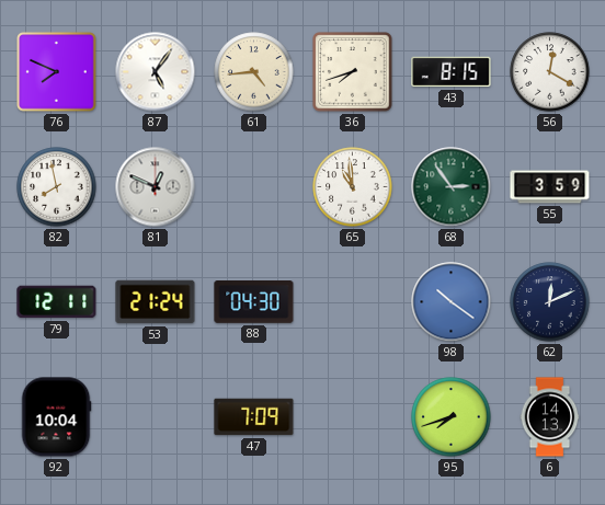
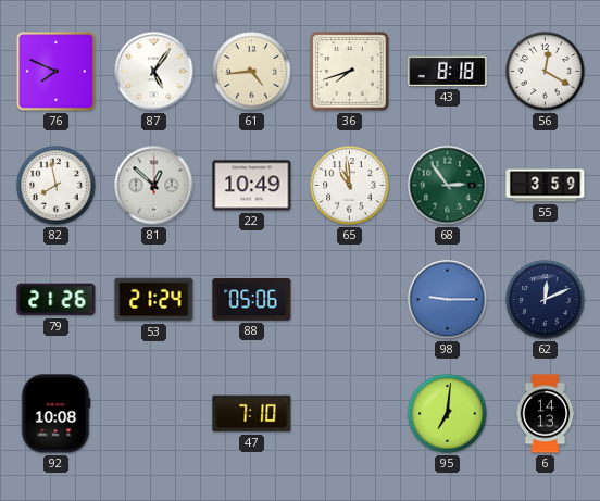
43: 8:15 -> 8:18
81: 12:49 -> 12:52
22: none -> 10:49
79: 12:11 -> 21:26
88: 04:30 -> 05:06
98: 10:21 -> 9:15
92: 10:04 -> 10:08
47: 7:09 -> 7:10
95: 7:42 -> 7:01
